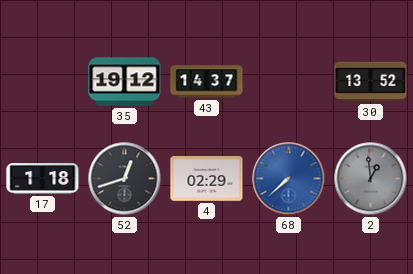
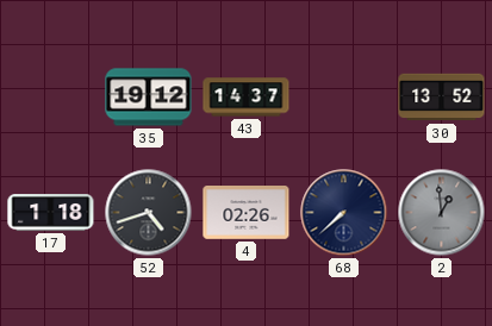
52: 12:42 -> 4:42
4: 02:29 -> 02:26
68 dial: blue -> navy
